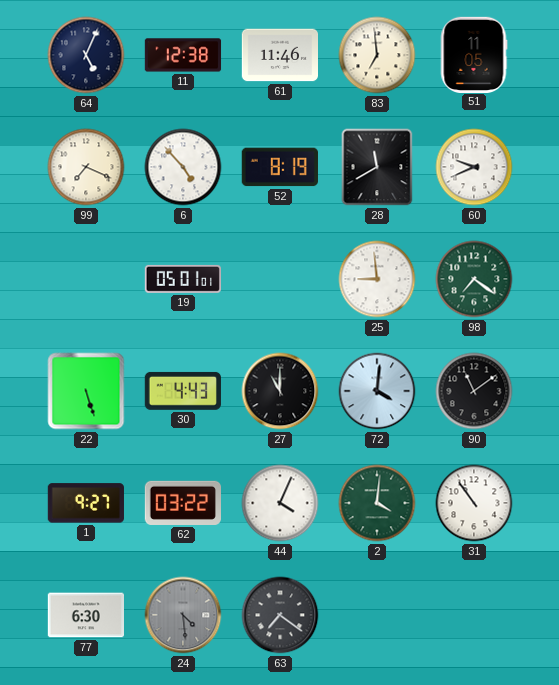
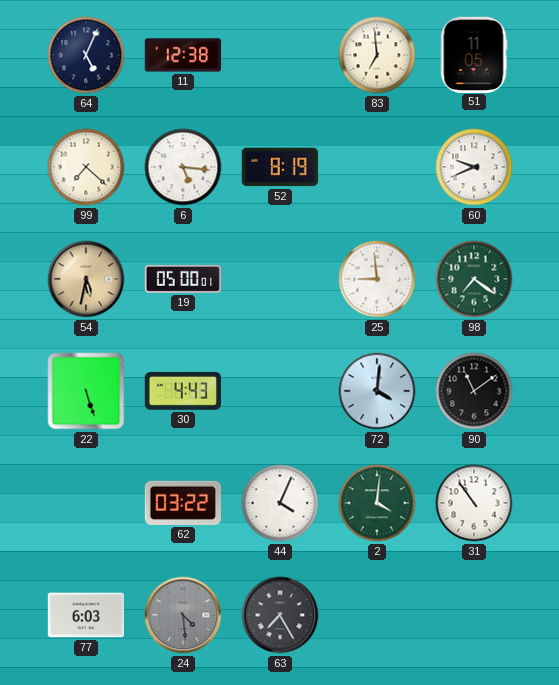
61: 11:46 -> none
99: 7:19 -> 7:22
6: 4:53 -> 5:16
28: 11:40 -> none
54: none -> 5:32
19: 05:01 -> 05:00
27: 11:00 -> none
1: 9:27 -> none
77: 6:30 -> 6:03
63: 7:21 -> 7:25
